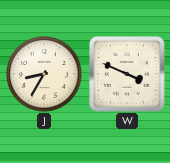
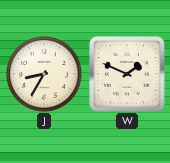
W: 3:49 -> 1:49
